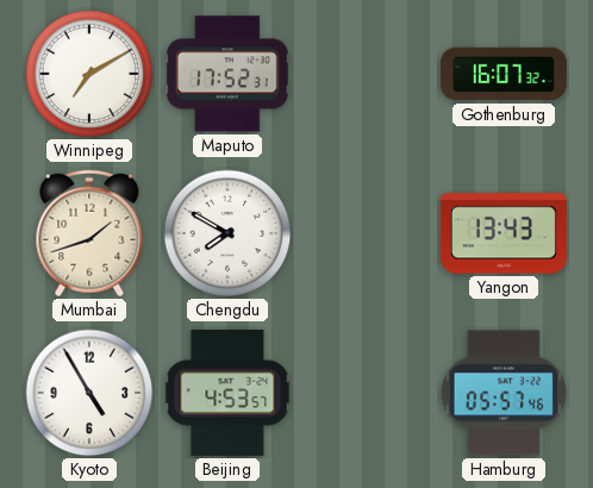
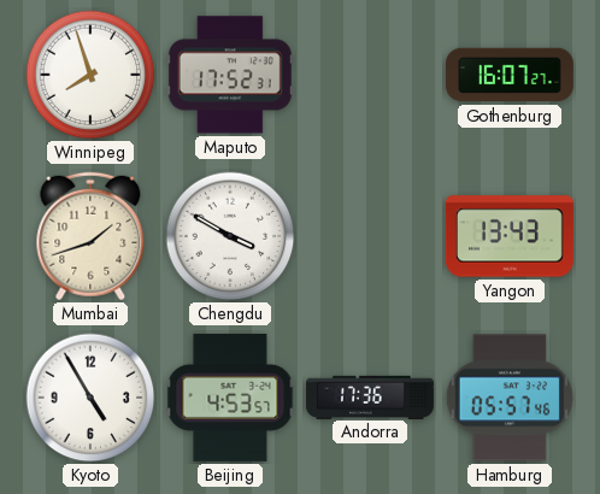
Winnipeg: 7:10 -> 7:57
Gothenburg: 16:07:32 -> 16:07:27
Chengdu: 7:50 -> 3:50
Andorra: none -> 17:36
